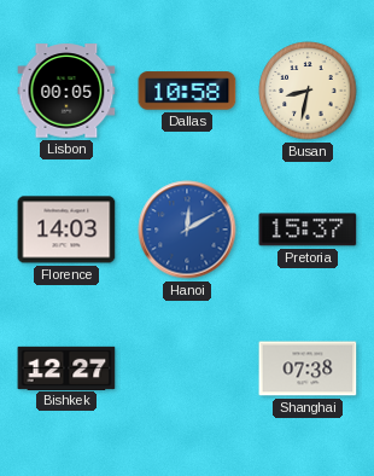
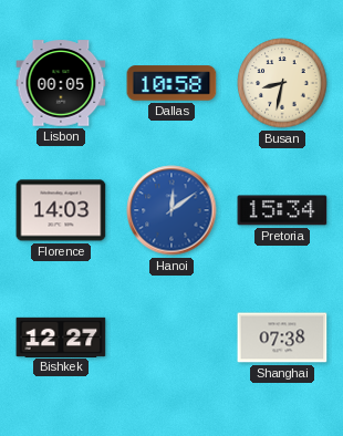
Hanoi: 12:10 -> 12:09
Pretoria: 15:37 -> 15:34
